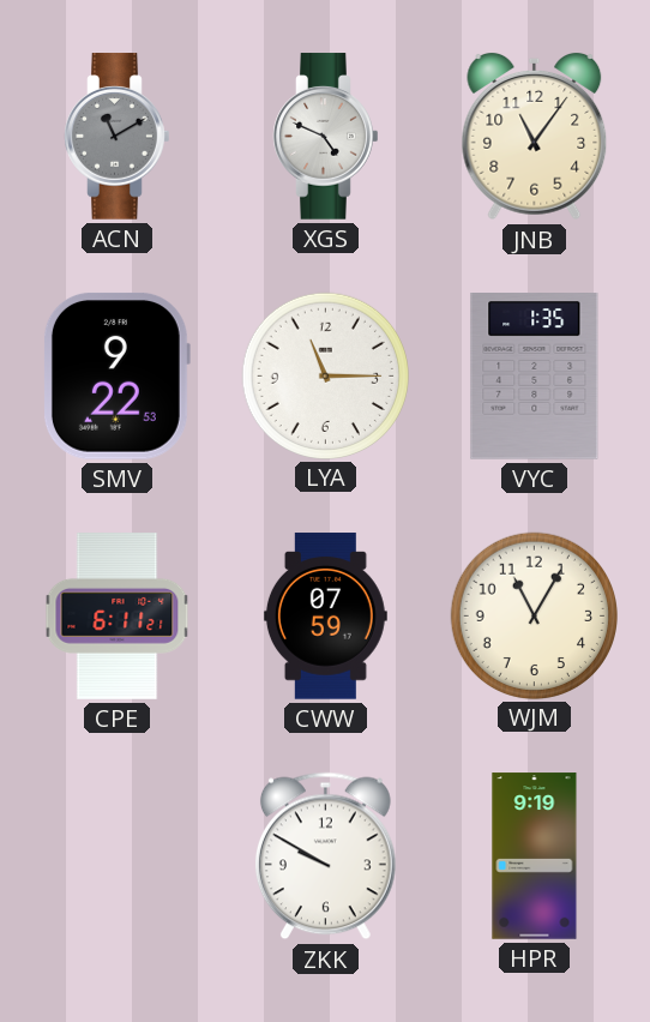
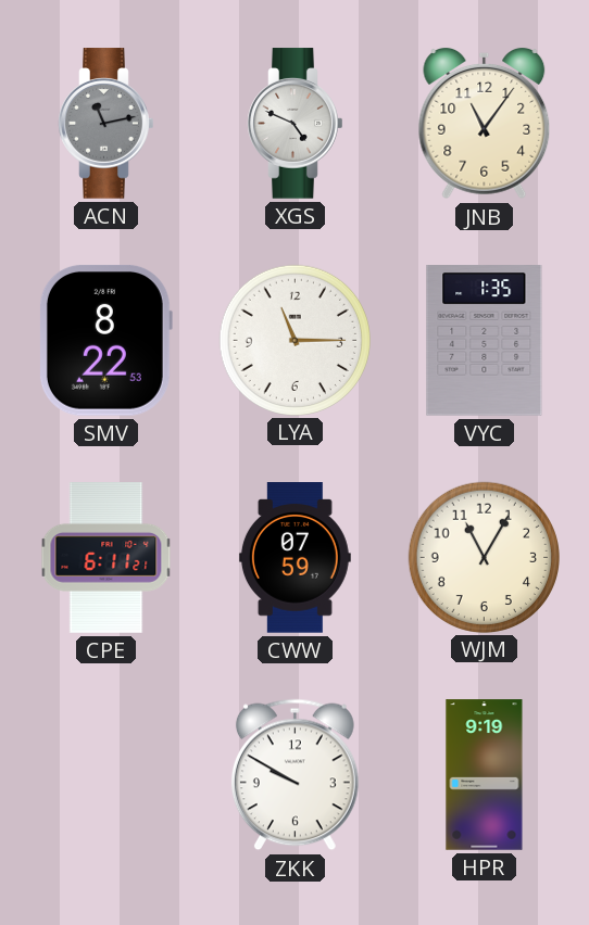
ACN: 11:10 -> 11:13
SMV: 9:22 -> 8:22
